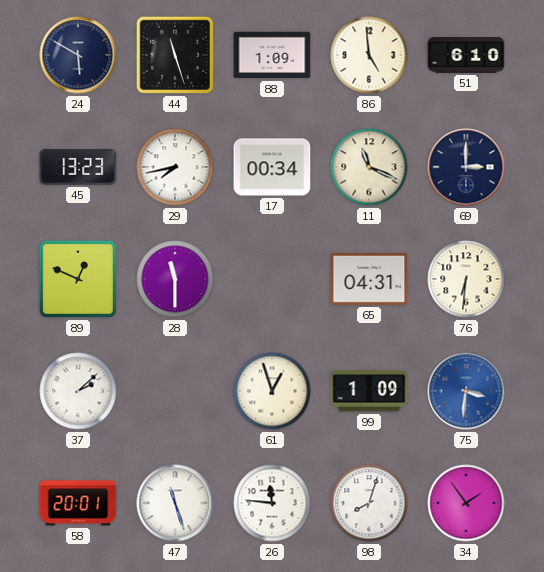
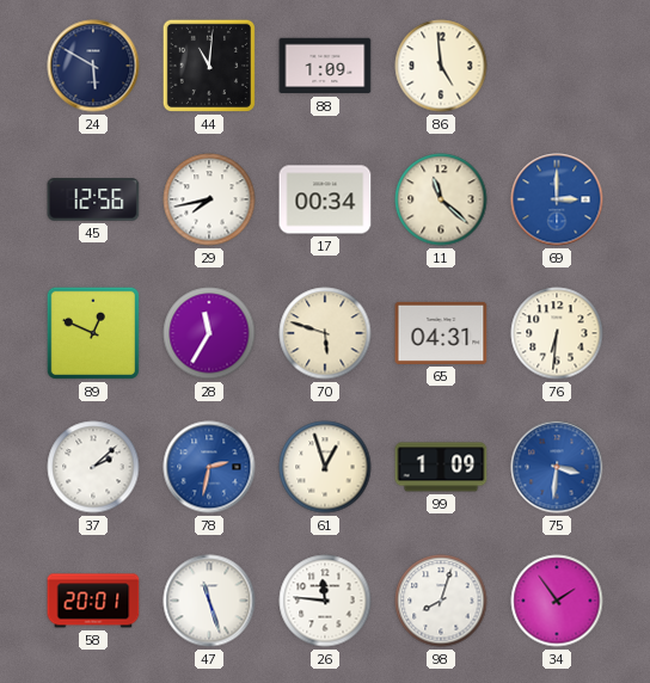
44: 11:27 -> 11:01
51: 6:10 -> none
45: 13:23 -> 12:56
11: 11:19 -> 11:22
69 dial: navy -> blue
28: 11:30 -> 11:35
70: none -> 5:48
78: none -> 2:32
